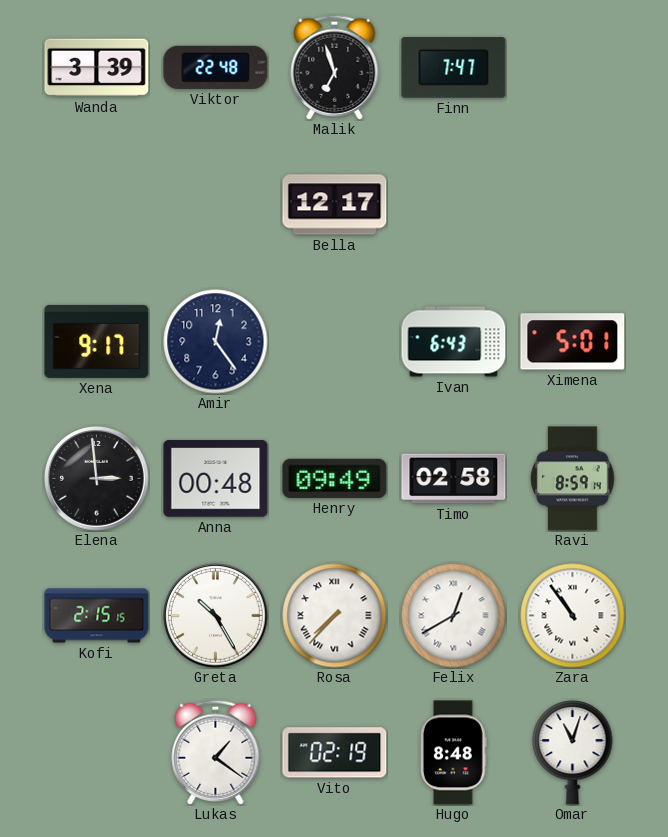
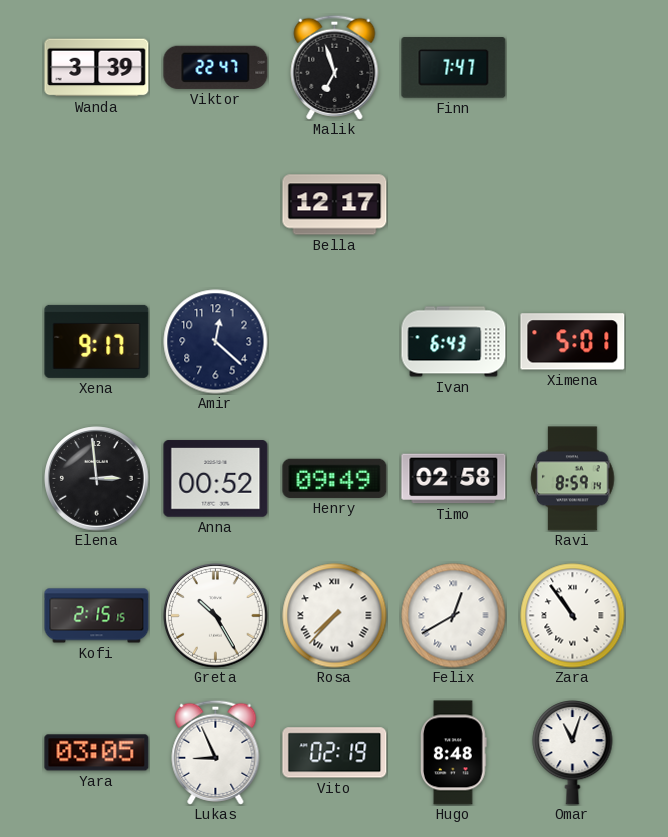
Viktor: 22:48 -> 22:47
Amir: 12:24 -> 12:22
Anna: 00:48 -> 00:52
Yara: none -> 03:05
Lukas: 1:21 -> 8:56
